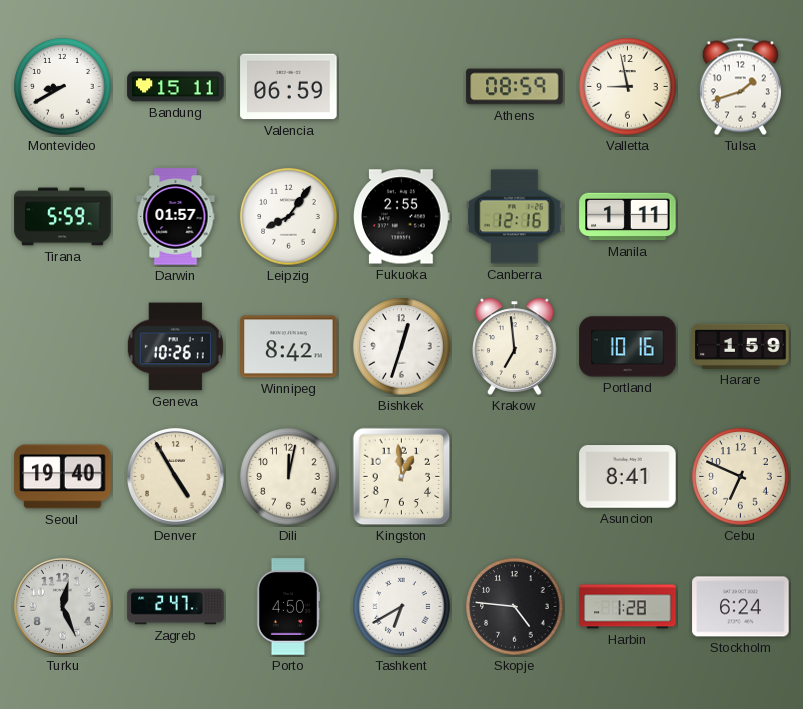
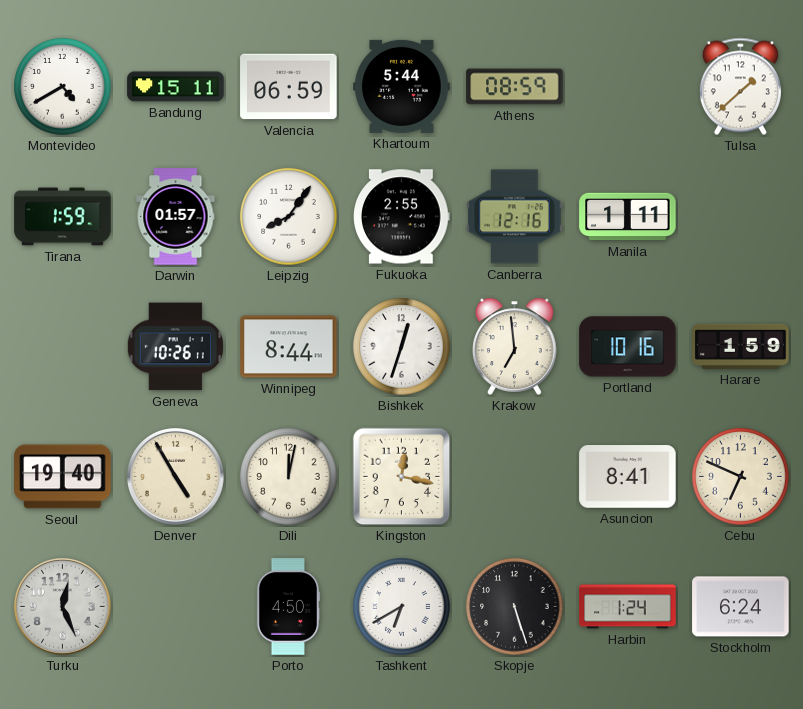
Montevideo: 8:40 -> 4:40
Khartoum: none -> 5:44
Valletta: 8:58 -> none
Tulsa: 1:42 -> 1:38
Tirana: 5:59 -> 1:59
Winnipeg: 8:42 -> 8:44
Kingston: 12:59 -> 12:17
Zagreb: 2:47 -> none
Skopje: 4:46 -> 5:27
Harbin: 1:28 -> 1:24
